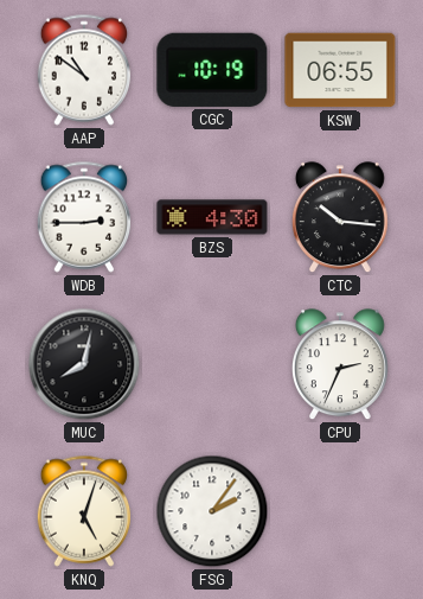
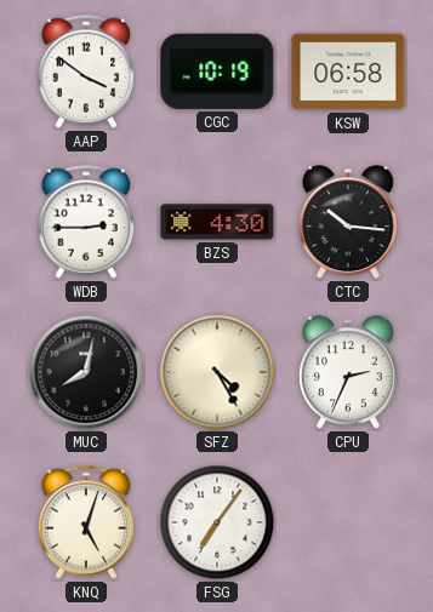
AAP: 10:51 -> 3:51
KSW: 06:55 -> 06:58
SFZ: none -> 4:25
FSG: 2:06 -> 7:06
